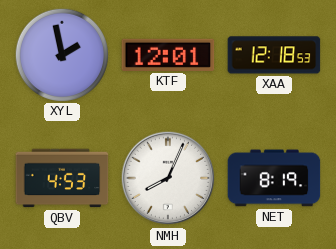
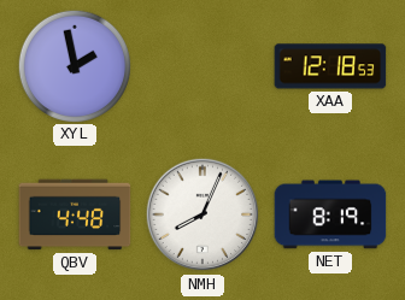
KTF: 12:01 -> none
QBV: 4:53 -> 4:48
